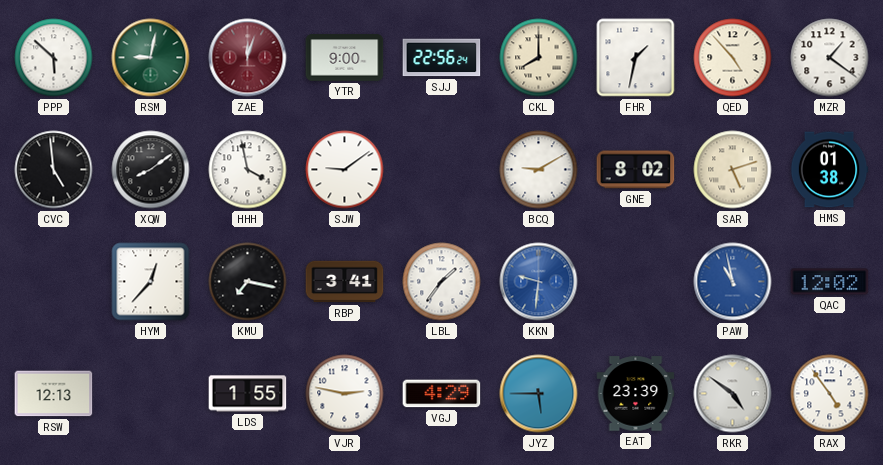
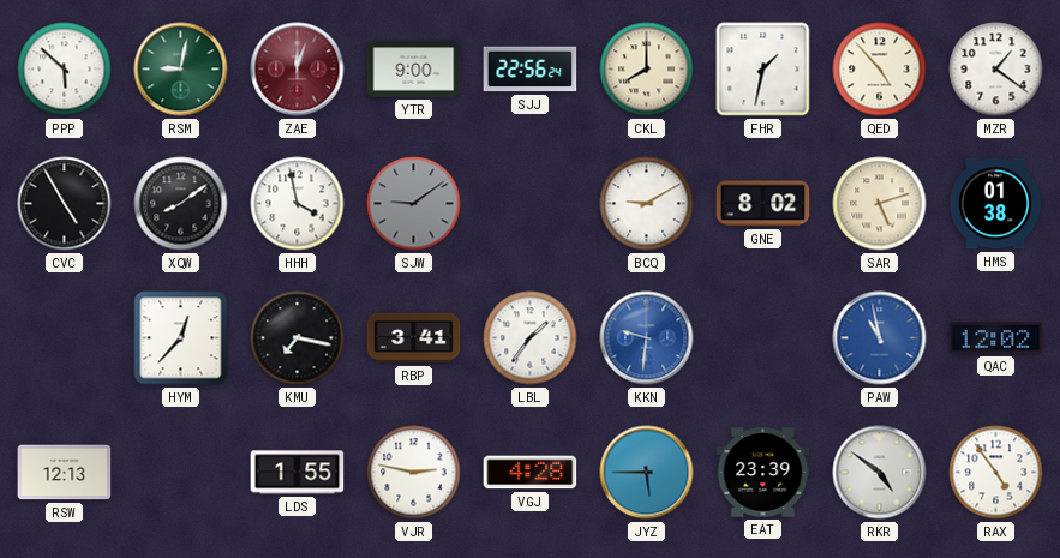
CVC: 4:59 -> 4:55
SJW dial: white -> grey
VGJ: 4:29 -> 4:28
